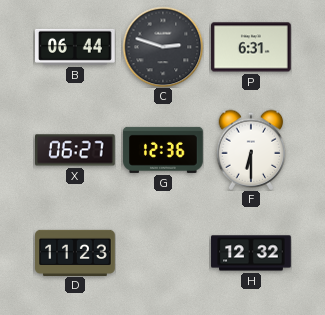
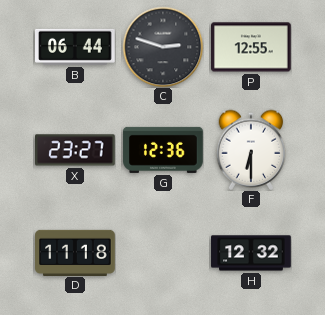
P: 6:31 -> 12:55
X: 06:27 -> 23:27
D: 11:23 -> 11:18
